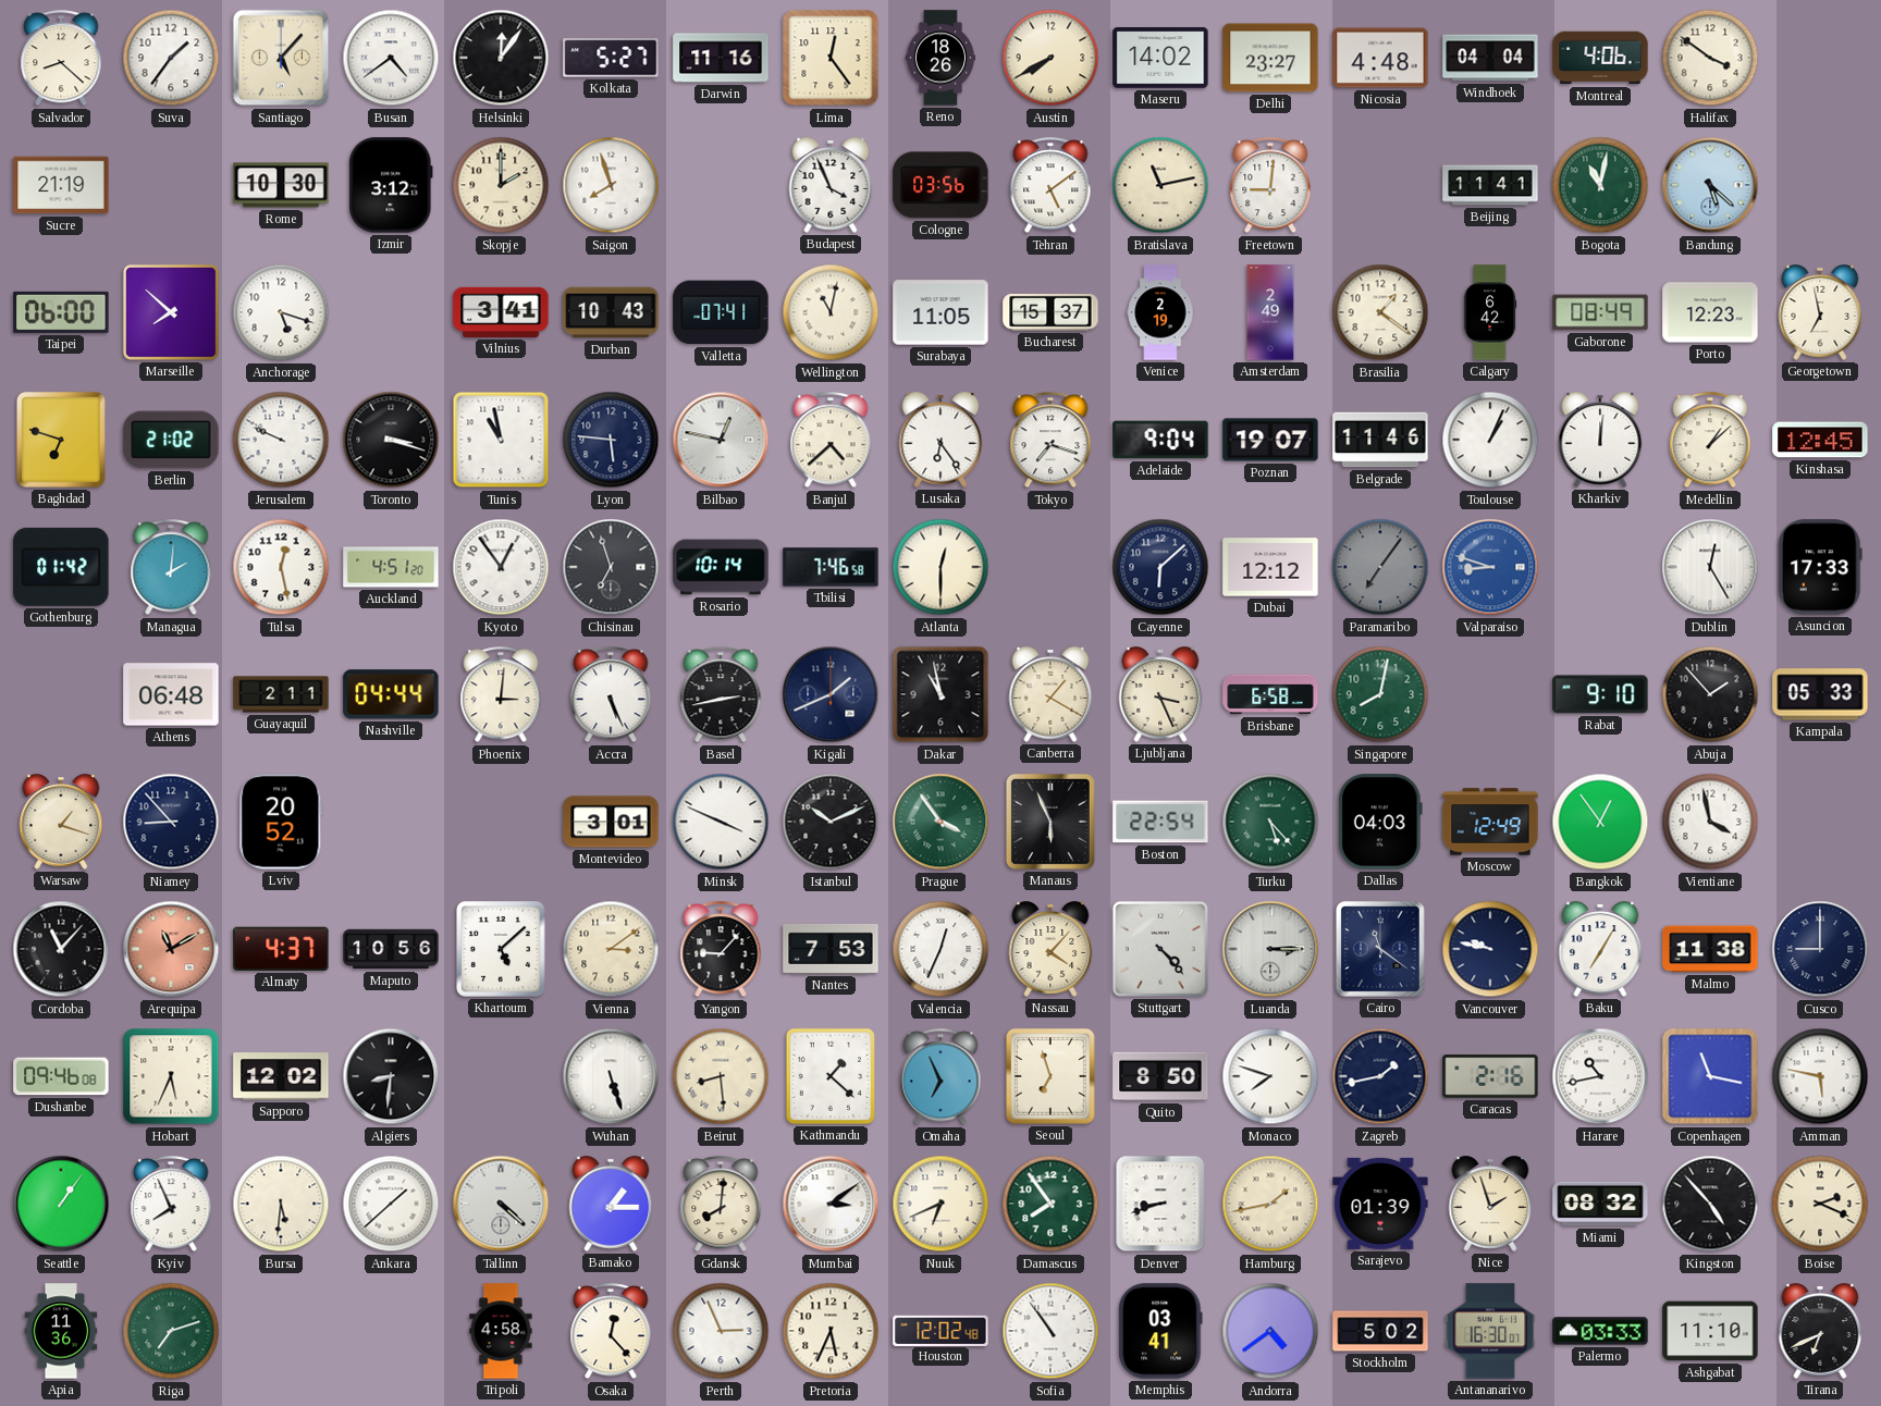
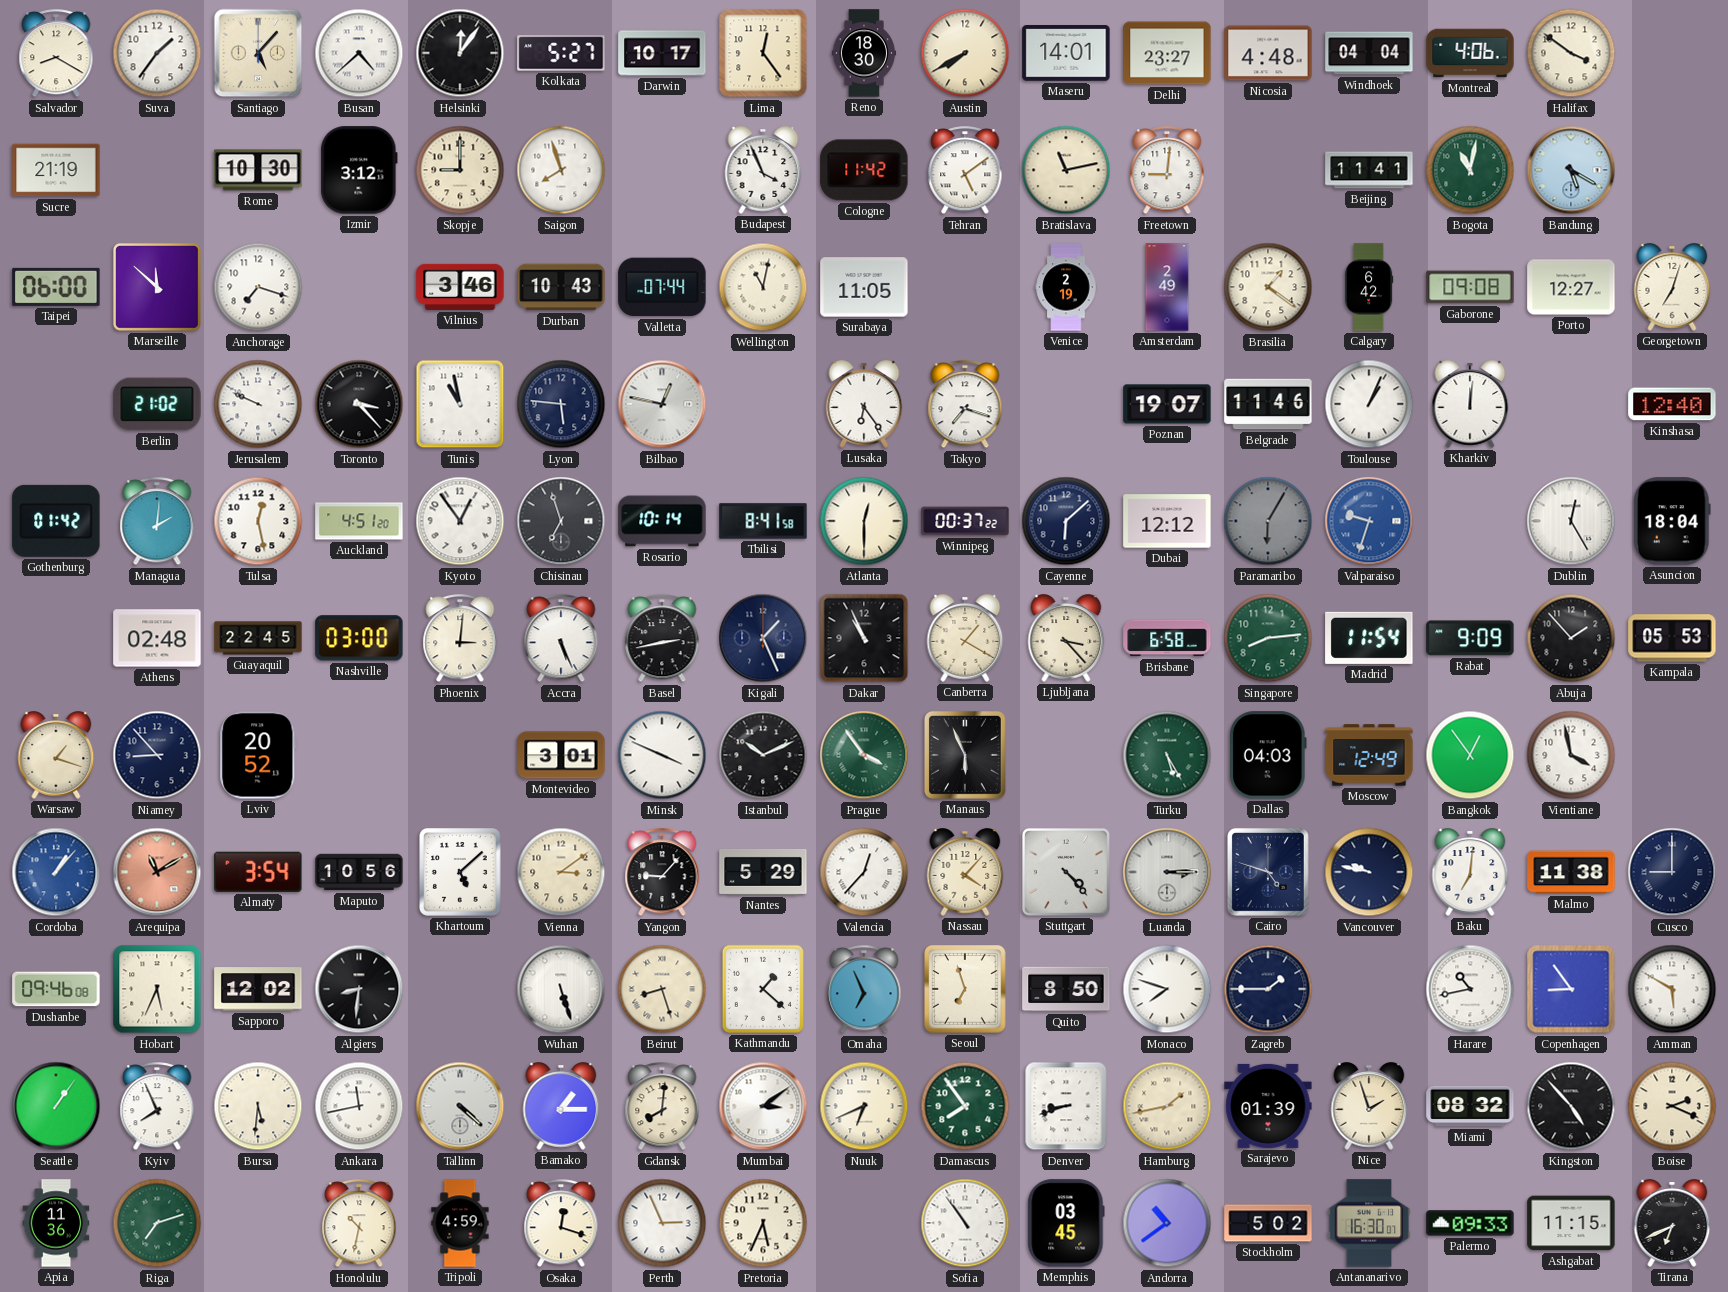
Salvador: 8:22 -> 8:20
Busan: 4:39 -> 4:38
Darwin: 11:16 -> 10:17
Reno: 18:26 -> 18:30
Maseru: 14:02 -> 14:01
Skopje: 2:00 -> 9:00
Cologne: 03:56 -> 11:42
Bandung: 5:22 -> 5:20
Marseille: 7:52 -> 11:52
Anchorage: 5:18 -> 7:18
Vilnius: 3:41 -> 3:46
Valletta: 07:41 -> 07:44
Bucharest: 15:37 -> none
Gaborone: 08:49 -> 09:08
Porto: 12:23 -> 12:27
Georgetown: 6:58 -> 7:03
Baghdad: 6:48 -> none
Toronto: 3:18 -> 3:23
Banjul: 4:38 -> none
Adelaide: 9:04 -> none
Medellin: 1:08 -> none
Kinshasa: 12:45 -> 12:40
Tbilisi: 7:46 -> 8:41
Winnipeg: none -> 00:37
Paramaribo: 7:06 -> 6:05
Valparaiso: 8:48 -> 9:33
Asuncion: 17:33 -> 18:04
Athens: 06:48 -> 02:48
Guayaquil: 2:11 -> 22:45
Nashville: 04:44 -> 03:00
Kigali: 1:41 -> 1:26
Dakar: 10:58 -> 10:56
Ljubljana: 3:26 -> 3:23
Singapore: 8:02 -> 8:14
Madrid: none -> 11:54
Rabat: 9:10 -> 9:09
Kampala: 05:33 -> 05:53
Boston: 22:54 -> none
Turku: 5:23 -> 5:25
Cordoba: 11:07 -> 1:07
Cordoba dial: black -> blue
Almaty: 4:37 -> 3:54
Nantes: 7:53 -> 5:29
Valencia: 12:34 -> 12:37
Cairo: 11:21 -> 4:48
Baku: 7:05 -> 7:01
Beirut: 8:29 -> 8:27
Zagreb: 1:43 -> 1:45
Caracas: 2:16 -> none
Copenhagen: 11:17 -> 8:54
Amman: 5:47 -> 5:50
Ankara: 1:38 -> 11:43
Honolulu: none -> 10:32
Tripoli: 4:58 -> 4:59
Osaka: 12:23 -> 12:18
Houston: 12:02 -> none
Memphis: 03:41 -> 03:45
Andorra: 4:39 -> 10:39
Palermo: 03:33 -> 09:33
Ashgabat: 11:10 -> 11:15
